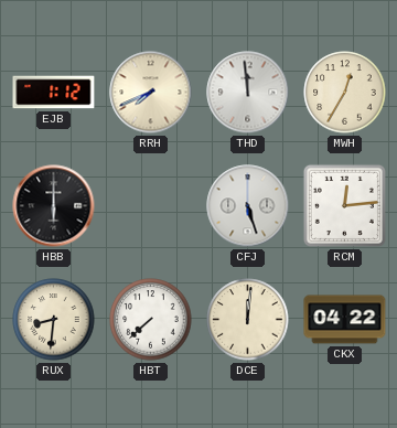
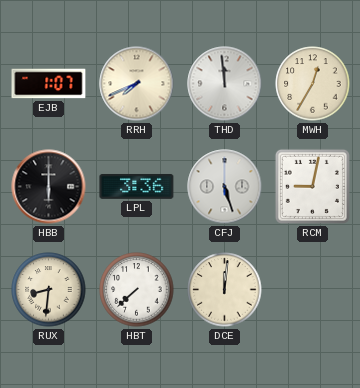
EJB: 1:12 -> 1:07
LPL: none -> 3:36
RCM: 12:14 -> 9:02
CKX: 04:22 -> none
